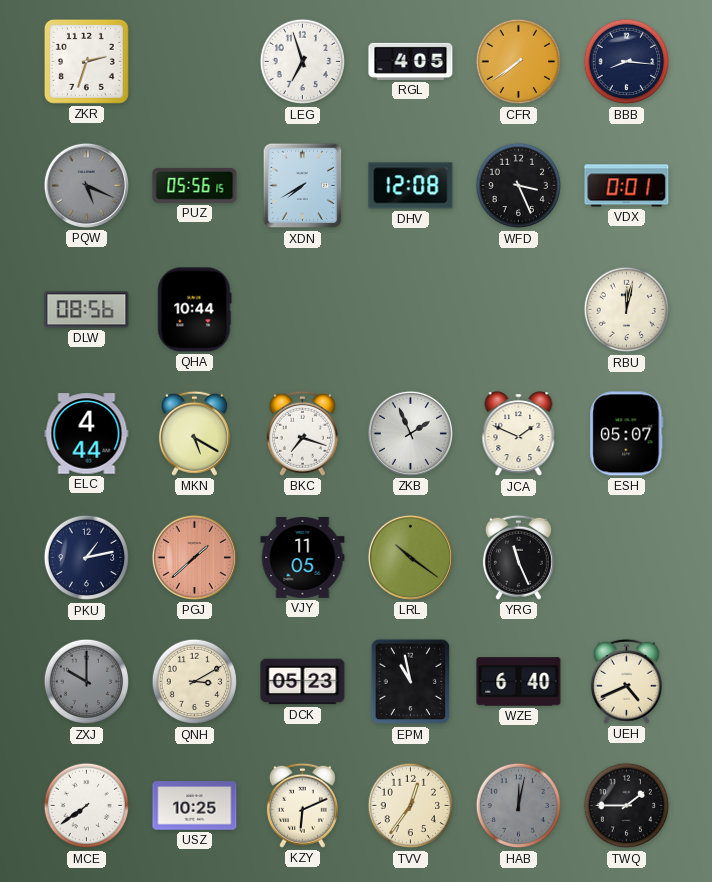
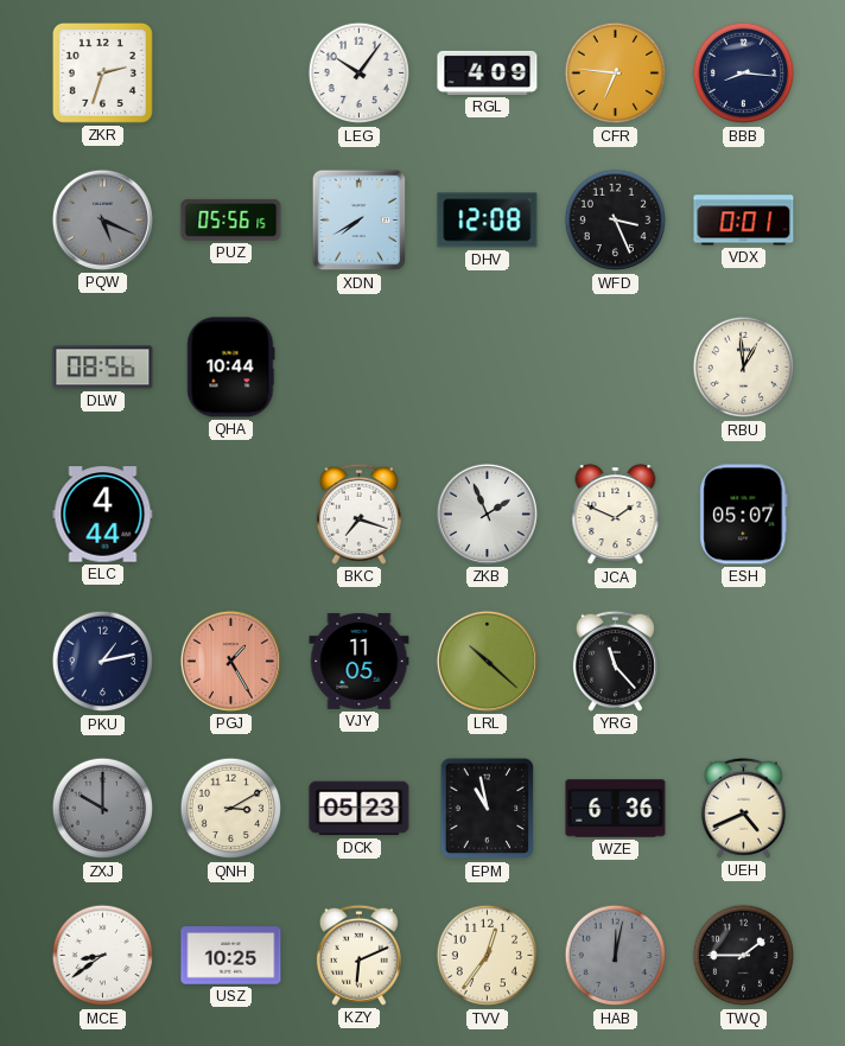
LEG: 6:57 -> 10:06
RGL: 4:05 -> 4:09
CFR: 7:39 -> 6:46
RBU: 12:02 -> 12:59
MKN: 5:20 -> none
PGJ: 1:38 -> 1:25
LRL: 10:21 -> 10:22
YRG: 11:26 -> 11:23
WZE: 6:40 -> 6:36
MCE: 7:39 -> 8:39
